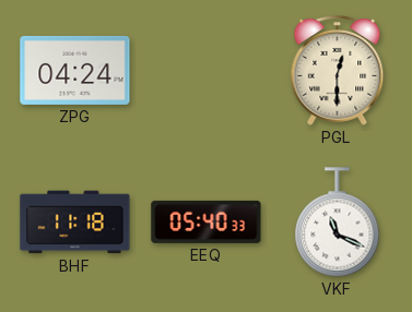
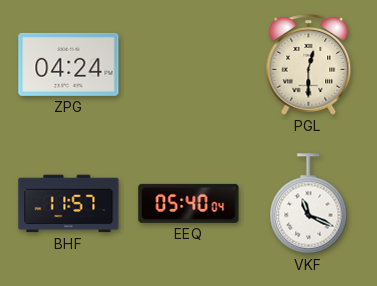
BHF: 11:18 -> 11:57
EEQ: 05:40:33 -> 05:40:04
